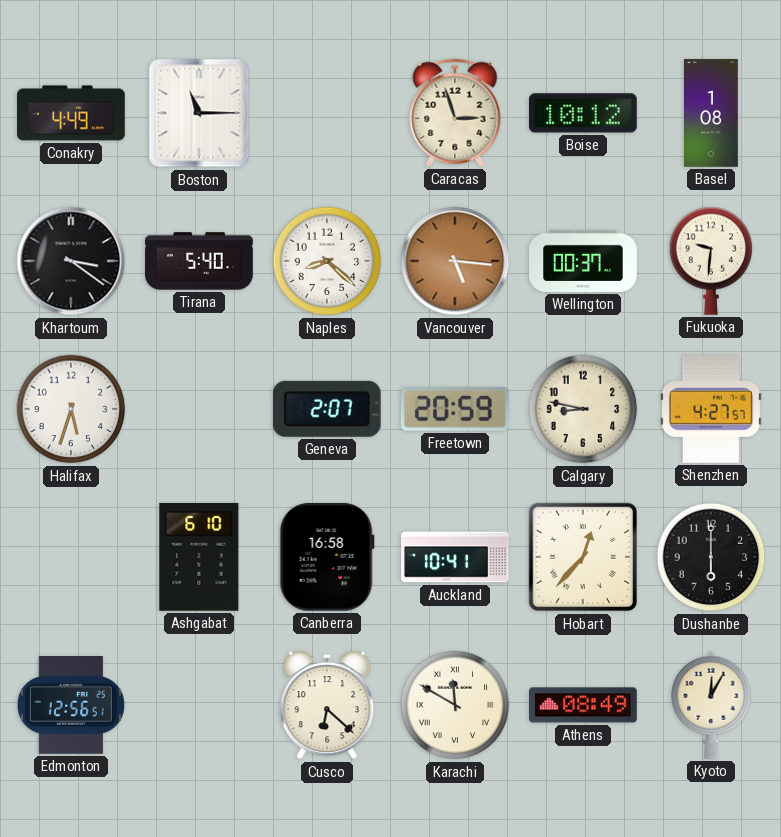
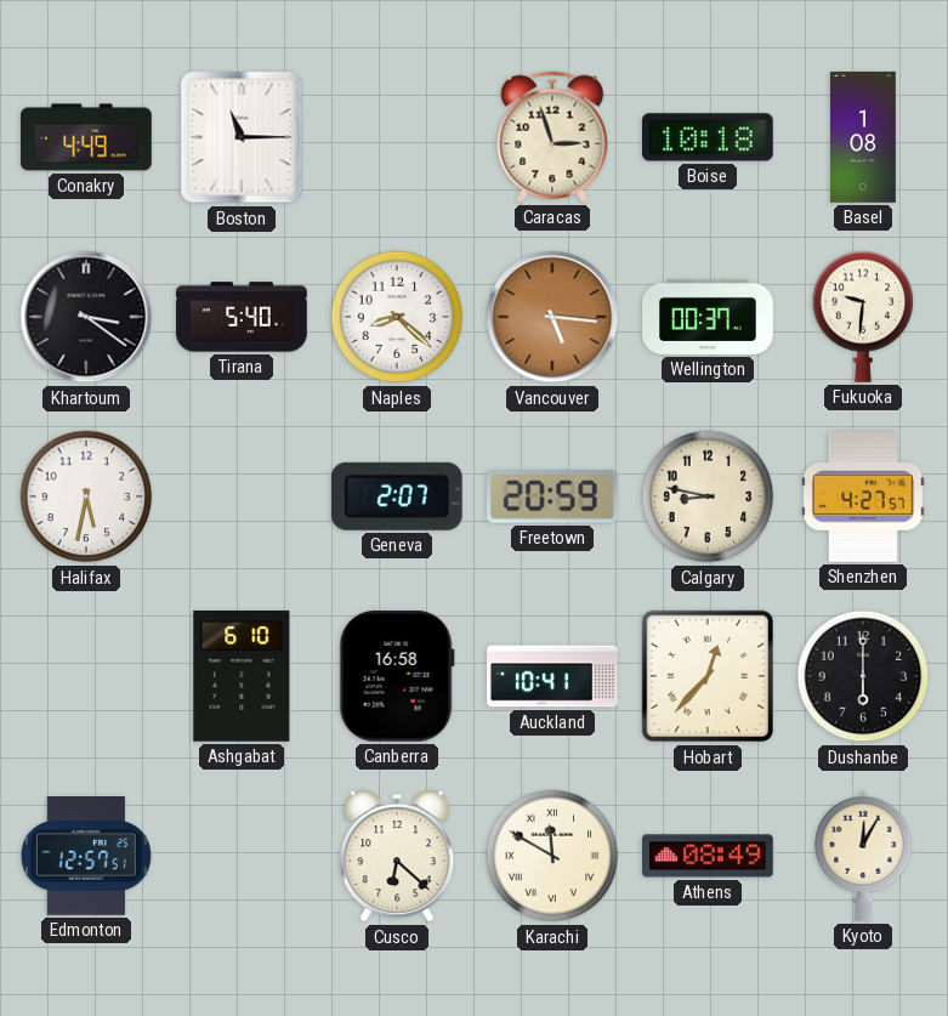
Boise: 10:12 -> 10:18
Halifax: 5:33 -> 5:32
Edmonton: 12:56 -> 12:57
